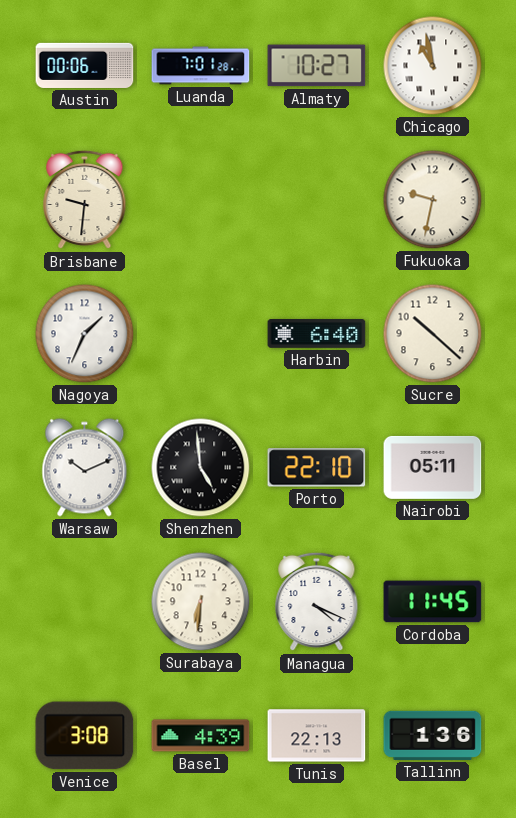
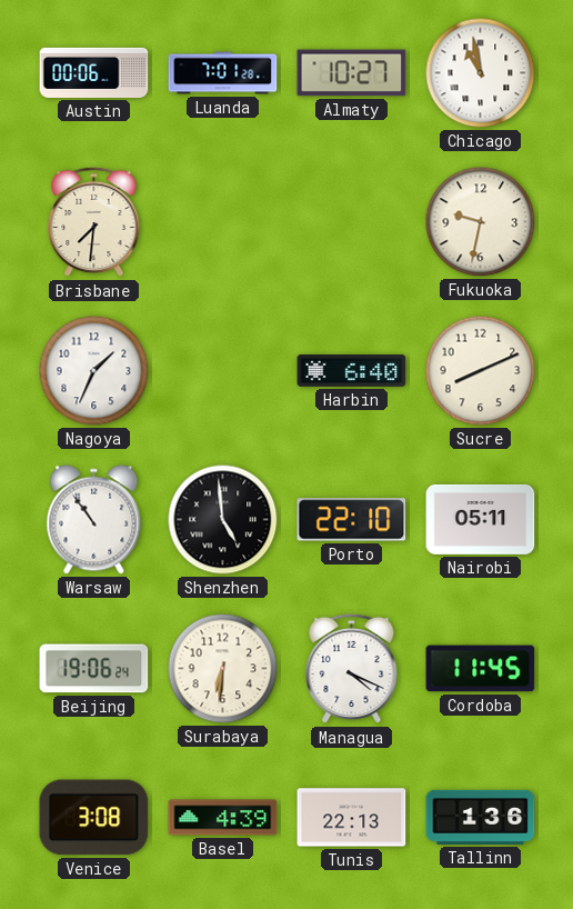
Brisbane: 9:31 -> 7:31
Sucre: 10:22 -> 8:11
Warsaw: 10:11 -> 10:54
Beijing: none -> 19:06
